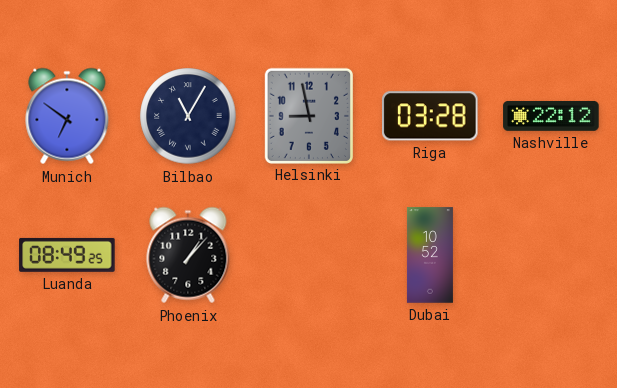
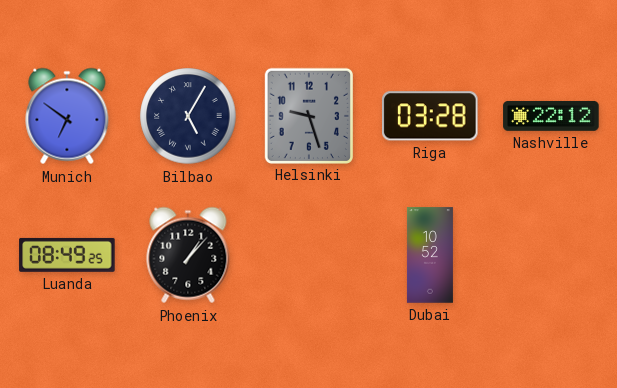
Bilbao: 11:05 -> 5:05
Helsinki: 8:58 -> 9:27
